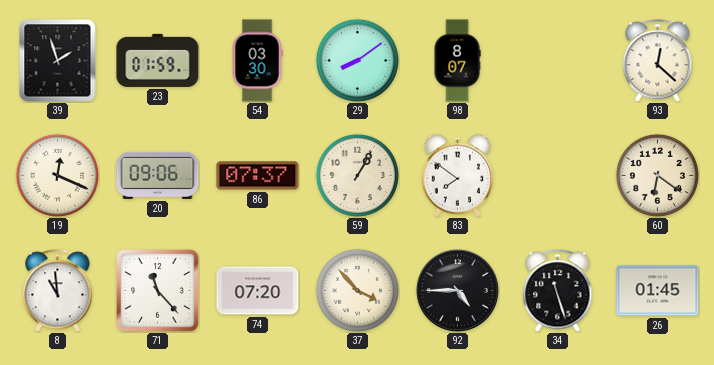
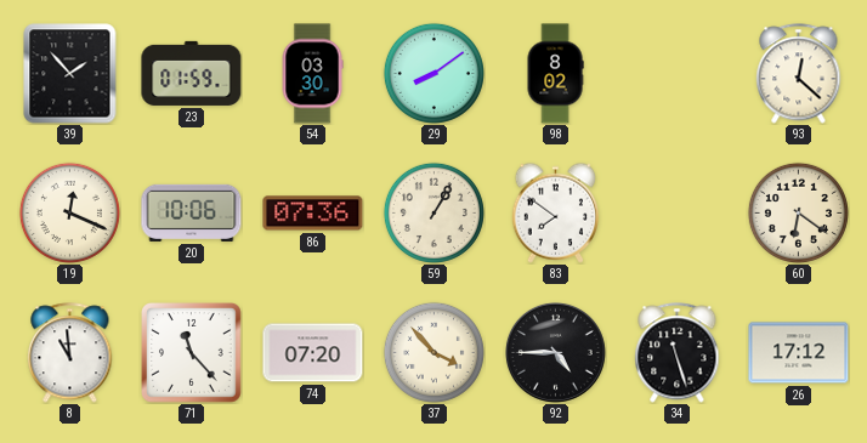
39: 1:57 -> 1:53
98: 8:07 -> 8:02
20: 09:06 -> 10:06
86: 07:37 -> 07:36
26: 01:45 -> 17:12
